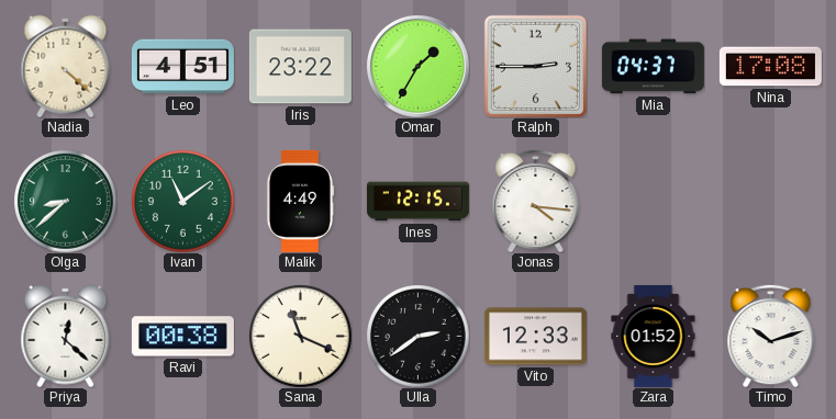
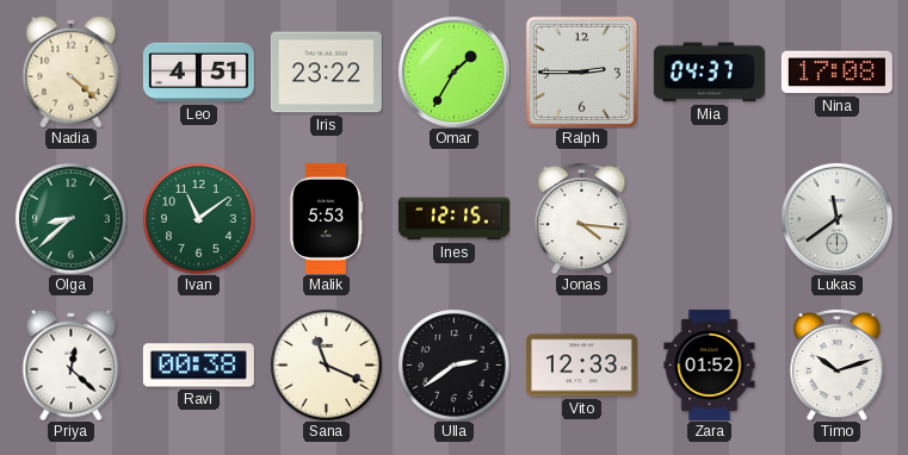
Malik: 4:49 -> 5:53
Lukas: none -> 11:39
